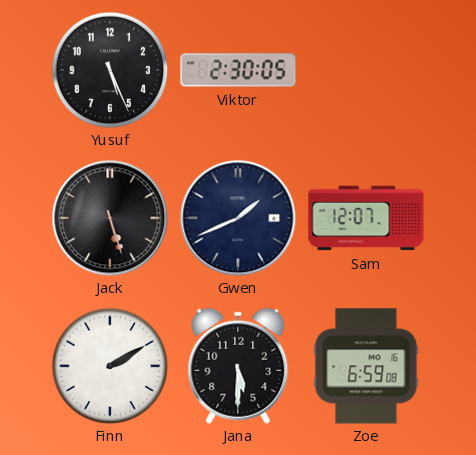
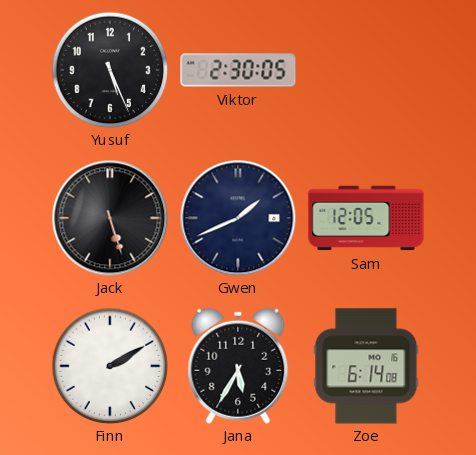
Sam: 12:07 -> 12:05
Jana: 5:30 -> 5:35
Zoe: 6:59 -> 6:14
